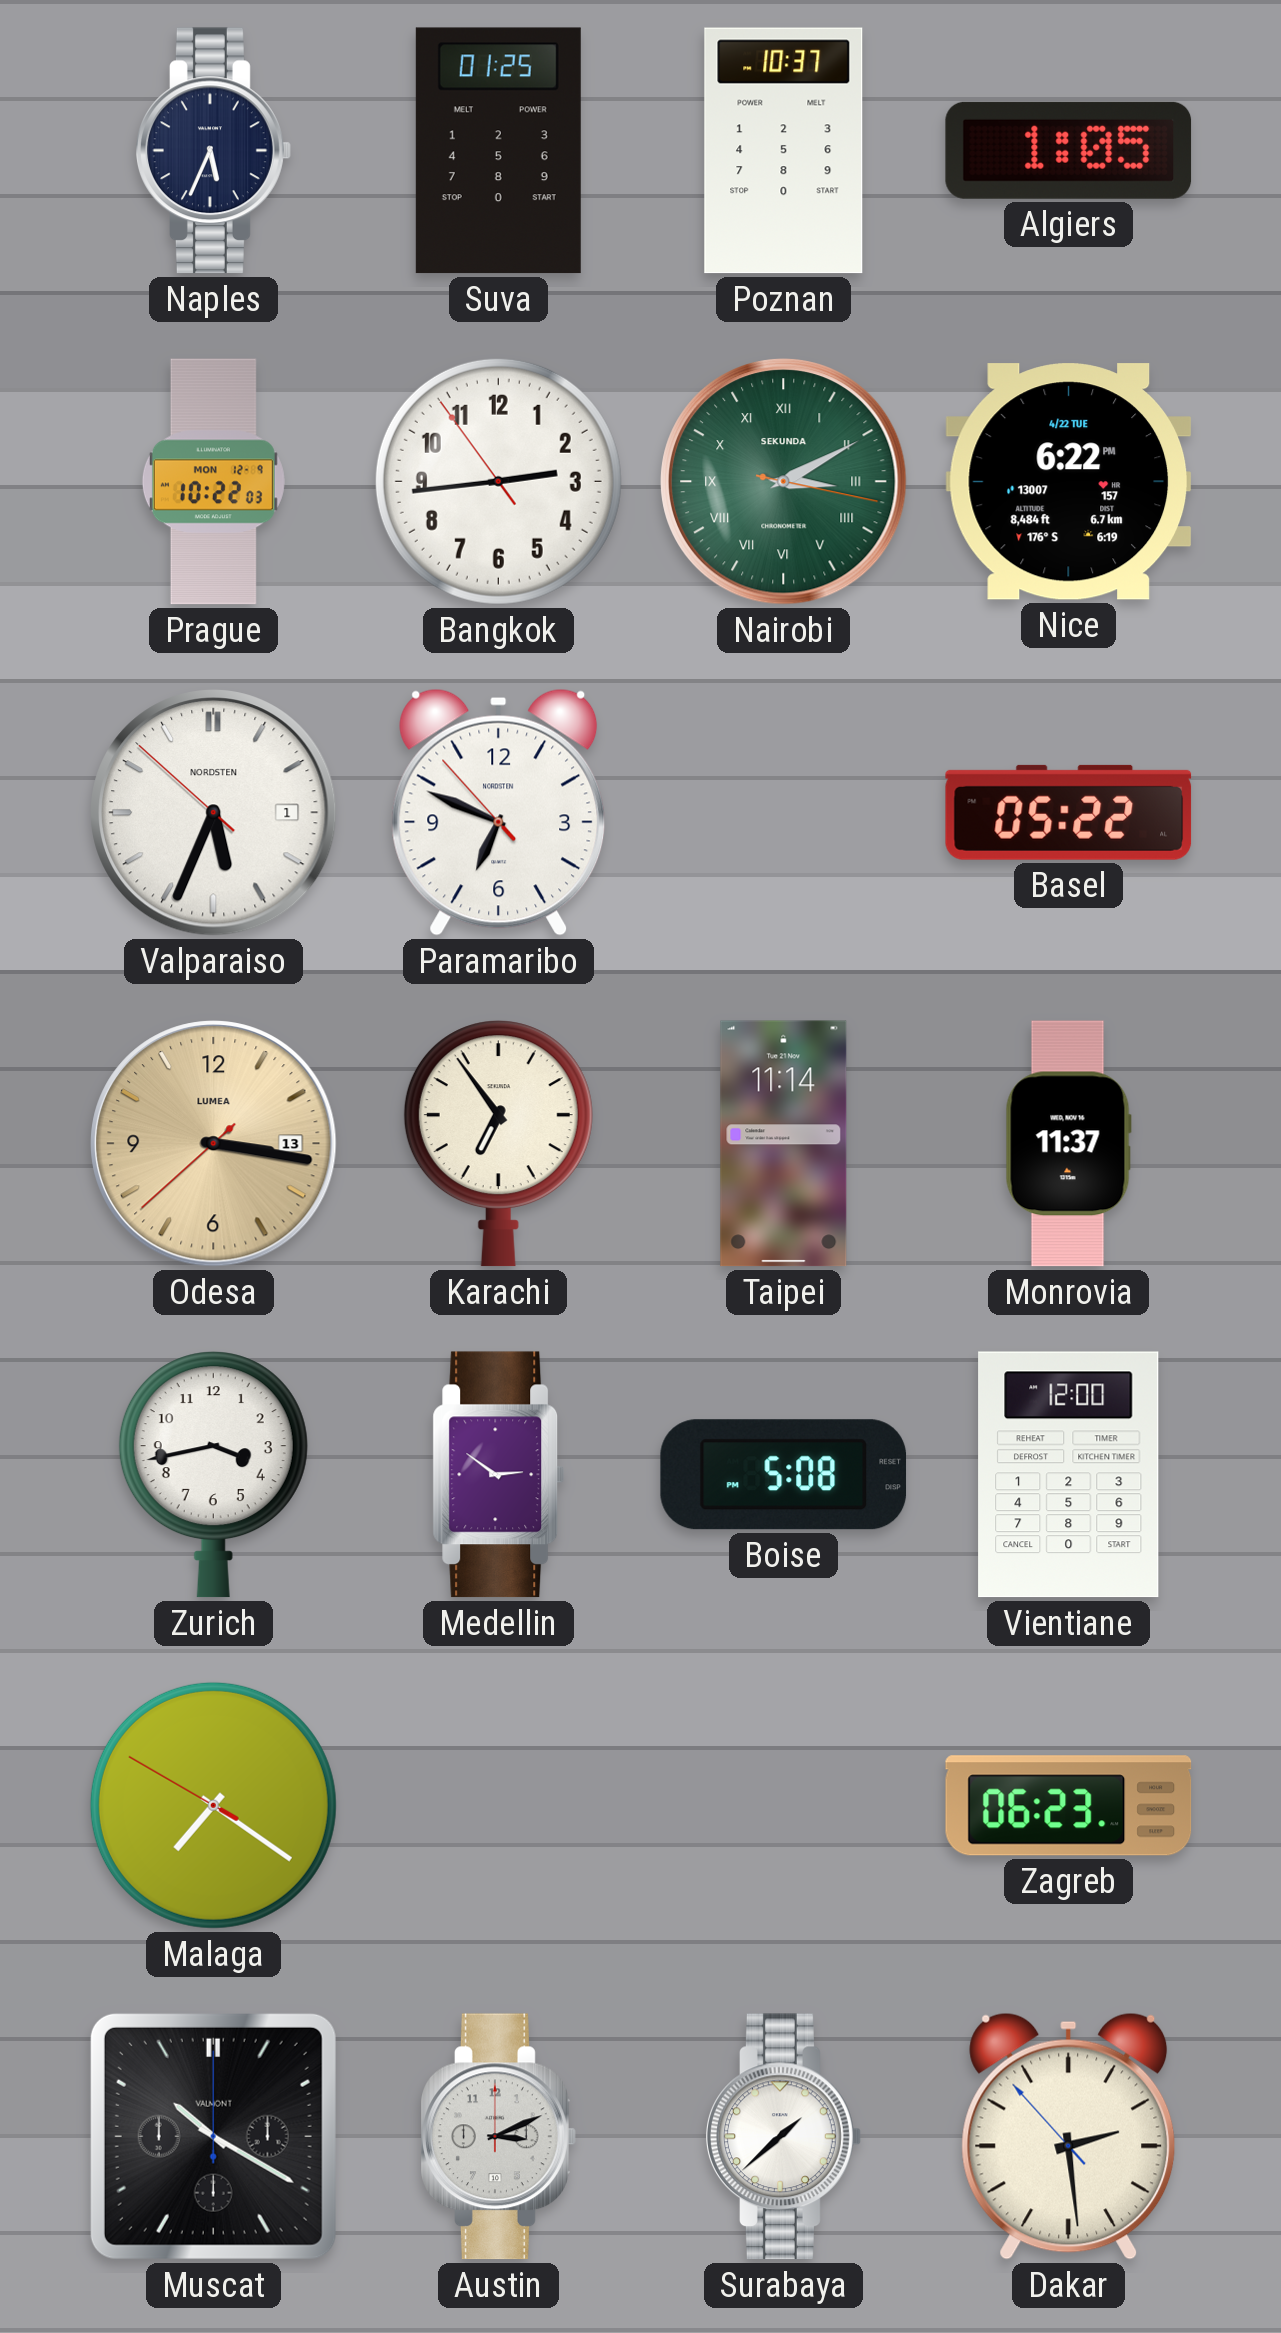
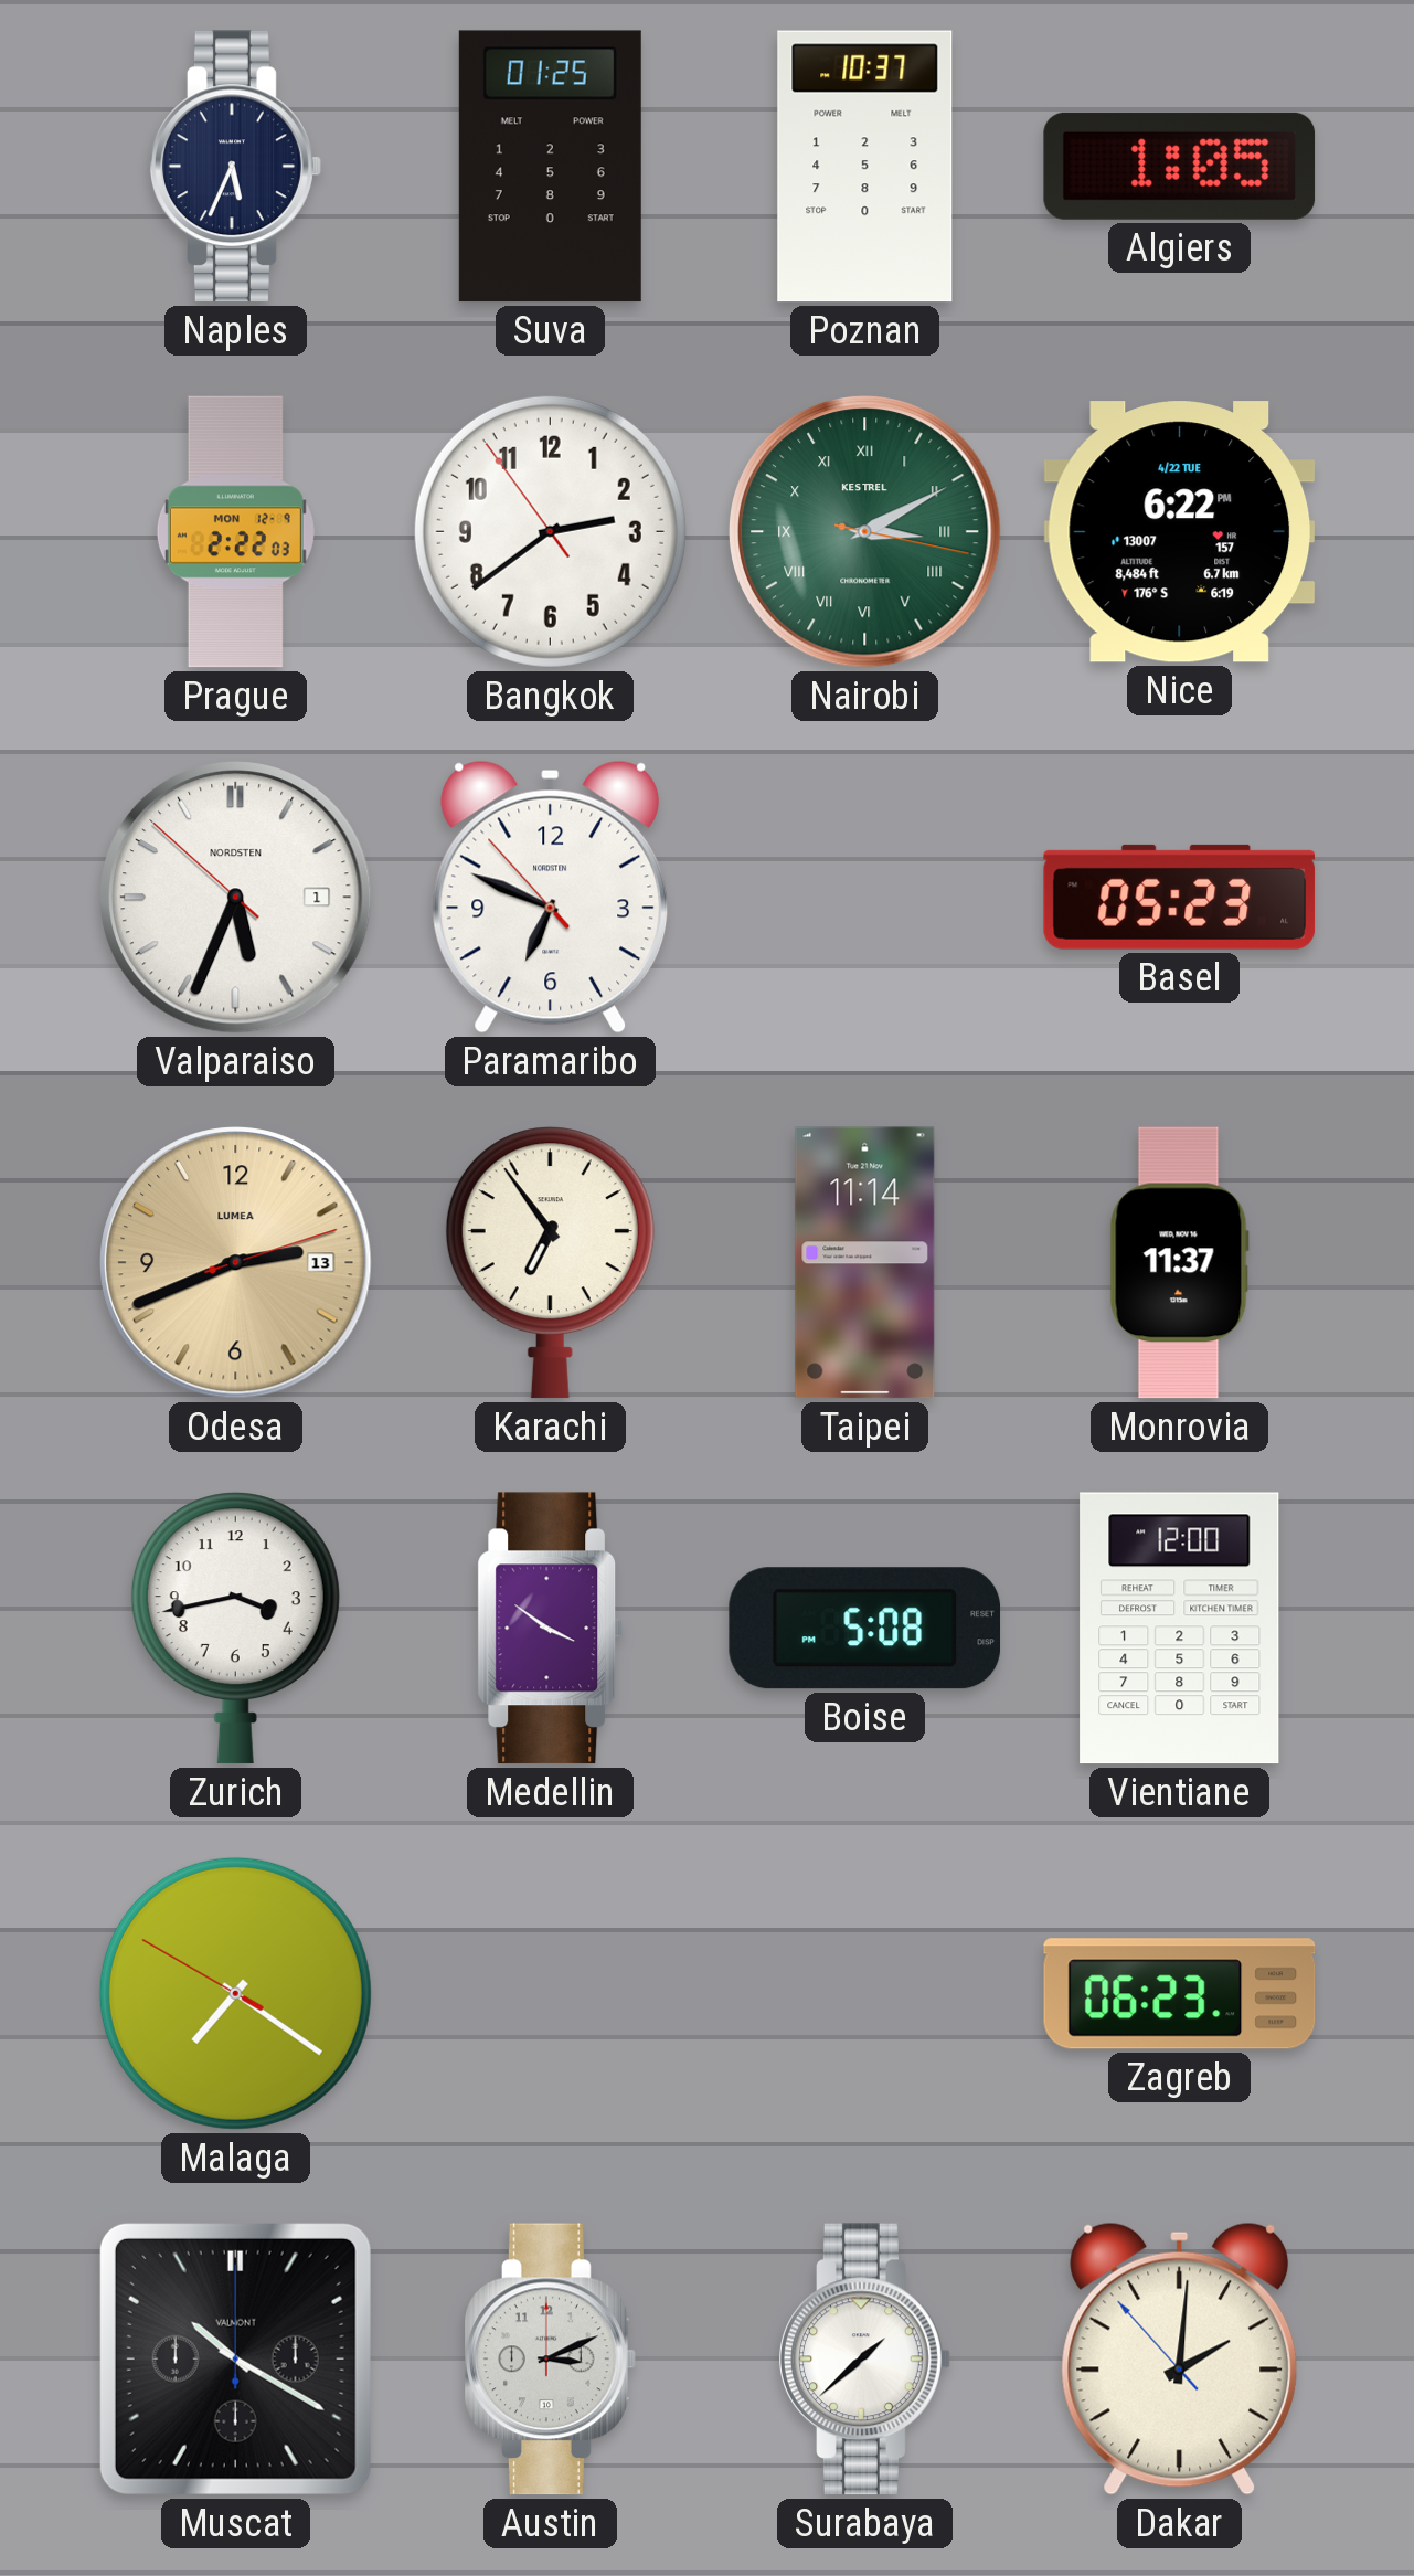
Prague: 10:22 -> 2:22
Bangkok: 2:43 -> 2:38
Nairobi brand: SEKUNDA -> KESTREL
Basel: 05:22 -> 05:23
Odesa: 3:16 -> 2:41
Medellin: 2:51 -> 3:51
Dakar: 2:28 -> 2:00
